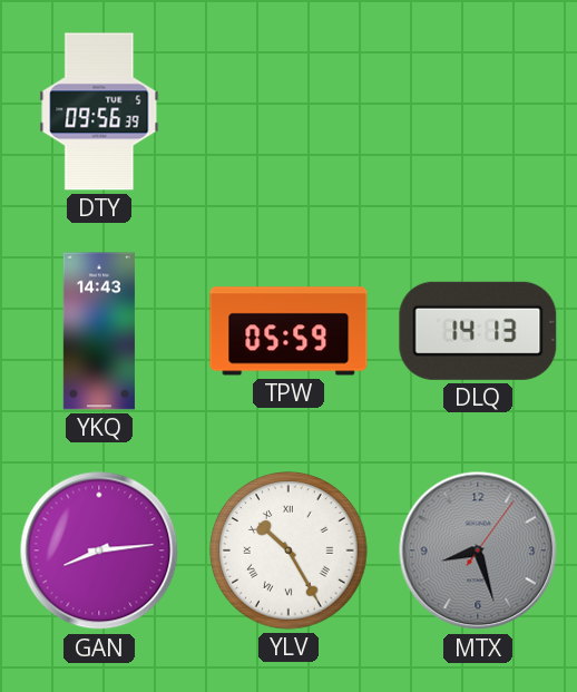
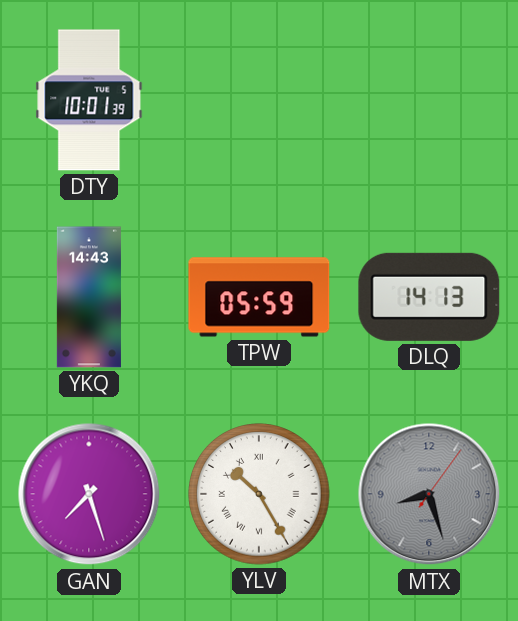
DTY: 09:56 -> 10:01
GAN: 8:14 -> 7:27
